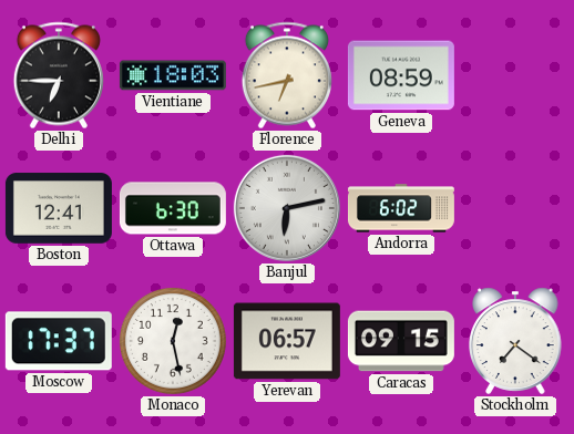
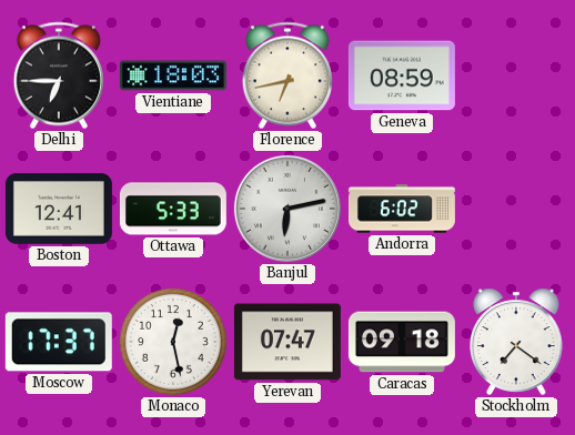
Ottawa: 6:30 -> 5:33
Yerevan: 06:57 -> 07:47
Caracas: 09:15 -> 09:18
